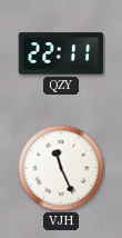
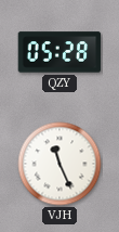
QZY: 22:11 -> 05:28
